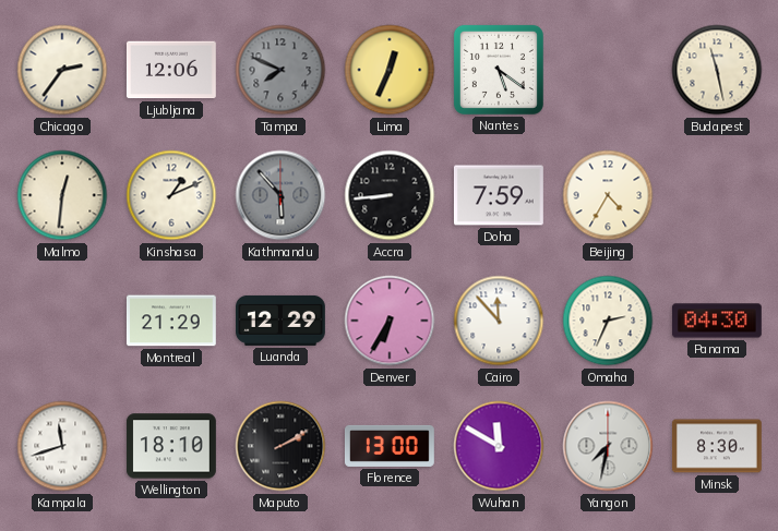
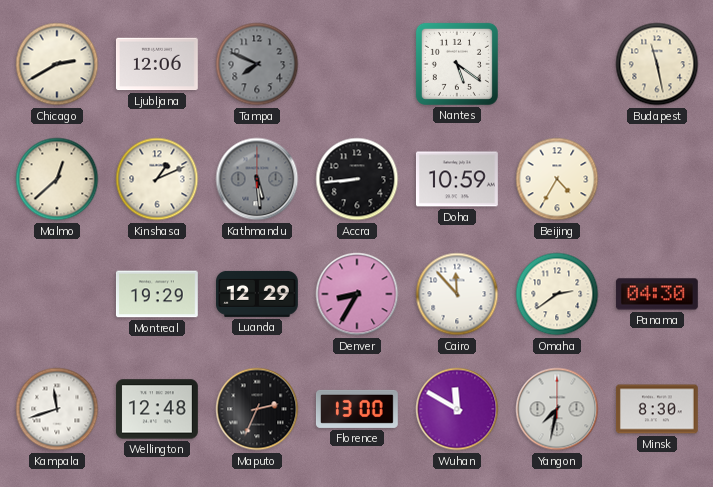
Chicago: 2:36 -> 2:40
Lima: 12:34 -> none
Malmo: 12:31 -> 12:38
Kathmandu: 5:53 -> 5:29
Doha: 7:59 -> 10:59
Montreal: 21:29 -> 19:29
Denver: 6:35 -> 8:35
Omaha: 2:34 -> 2:39
Wellington: 18:10 -> 12:48
Maputo: 2:10 -> 2:34
